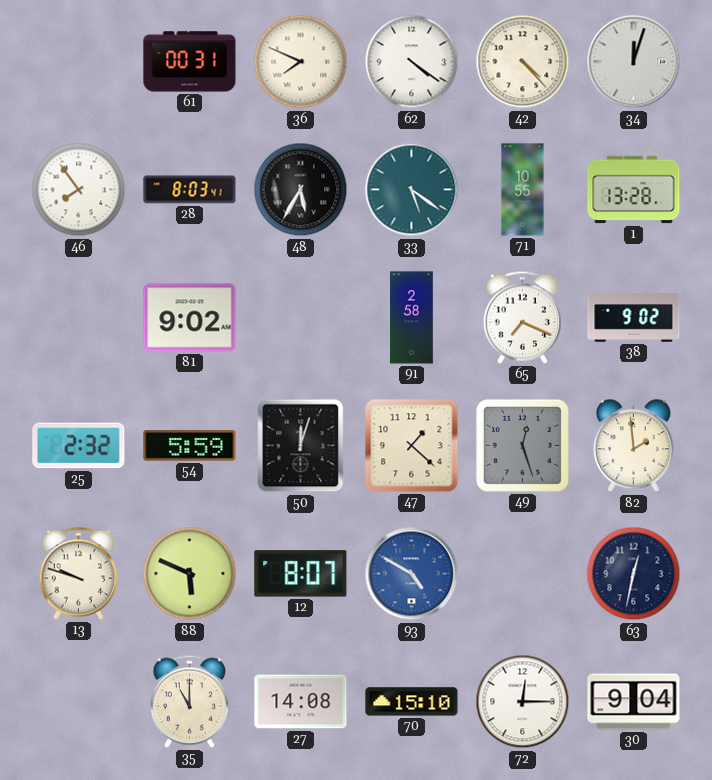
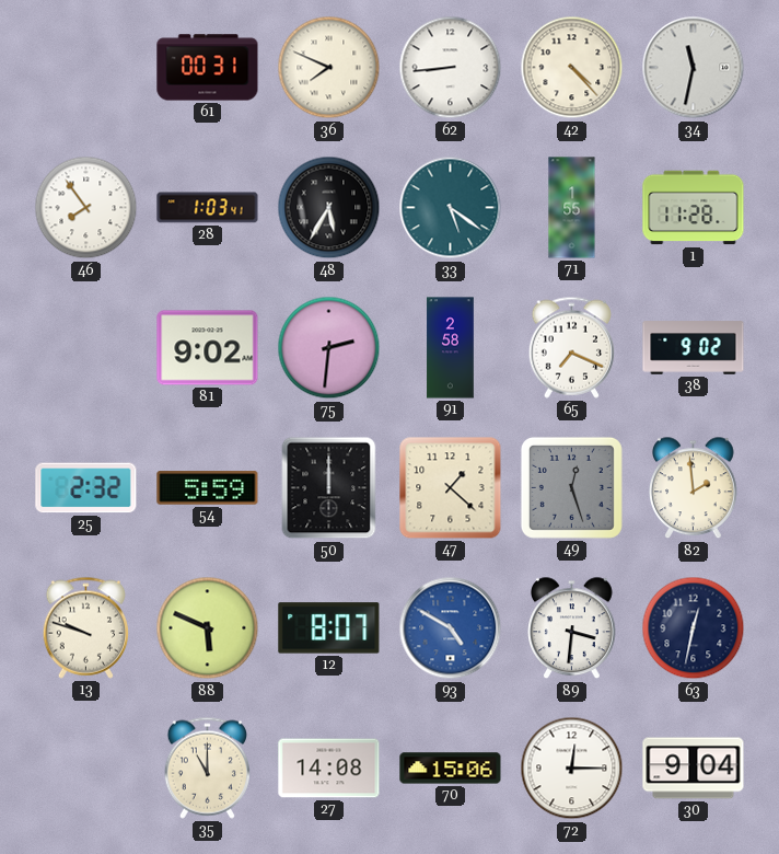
62: 4:21 -> 8:44
34: 12:03 -> 11:32
28: 8:03 -> 1:03
71: 10:55 -> 1:55
1: 13:28 -> 11:28
75: none -> 2:31
50: 12:03 -> 12:00
89: none -> 3:31
70: 15:10 -> 15:06
